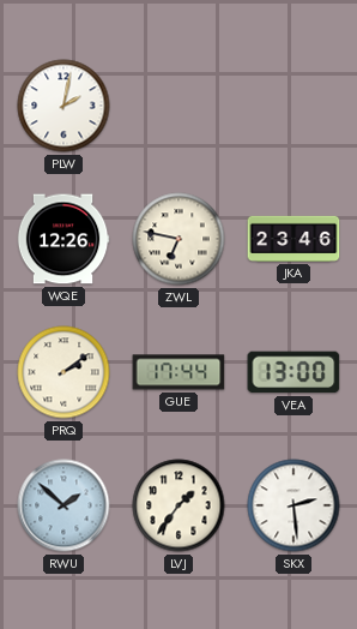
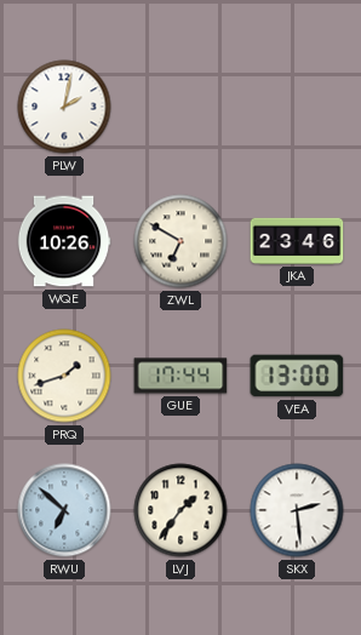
WQE: 12:26 -> 10:26
ZWL: 6:47 -> 6:50
PRQ: 2:09 -> 1:42
RWU: 1:52 -> 6:52
